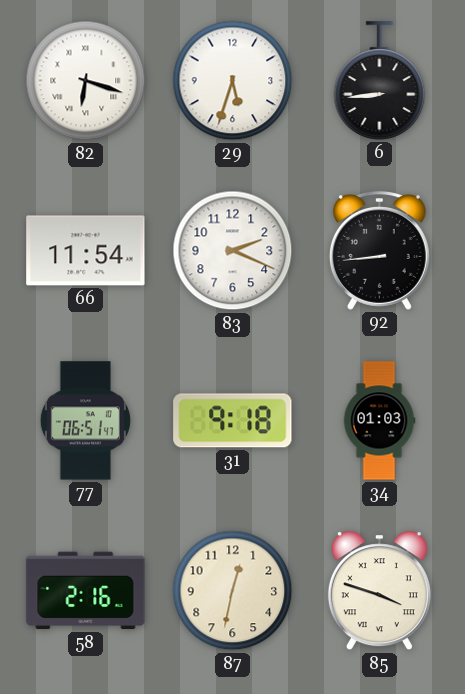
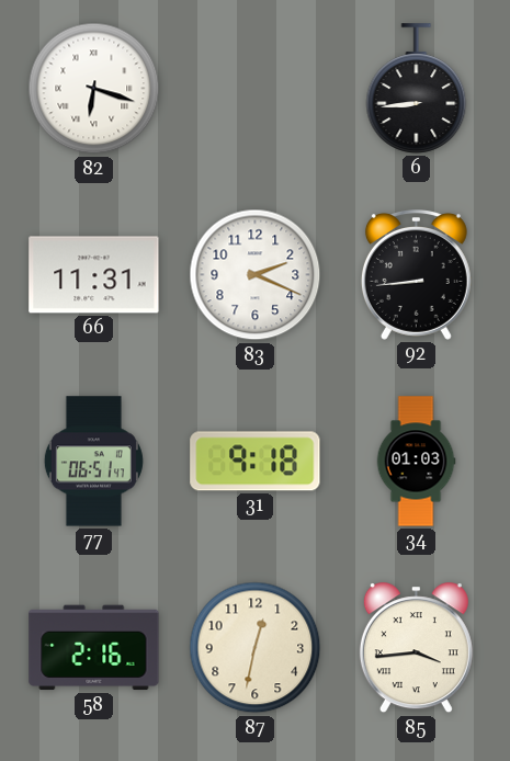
29: 5:33 -> none
66: 11:54 -> 11:31
85: 3:48 -> 3:44
